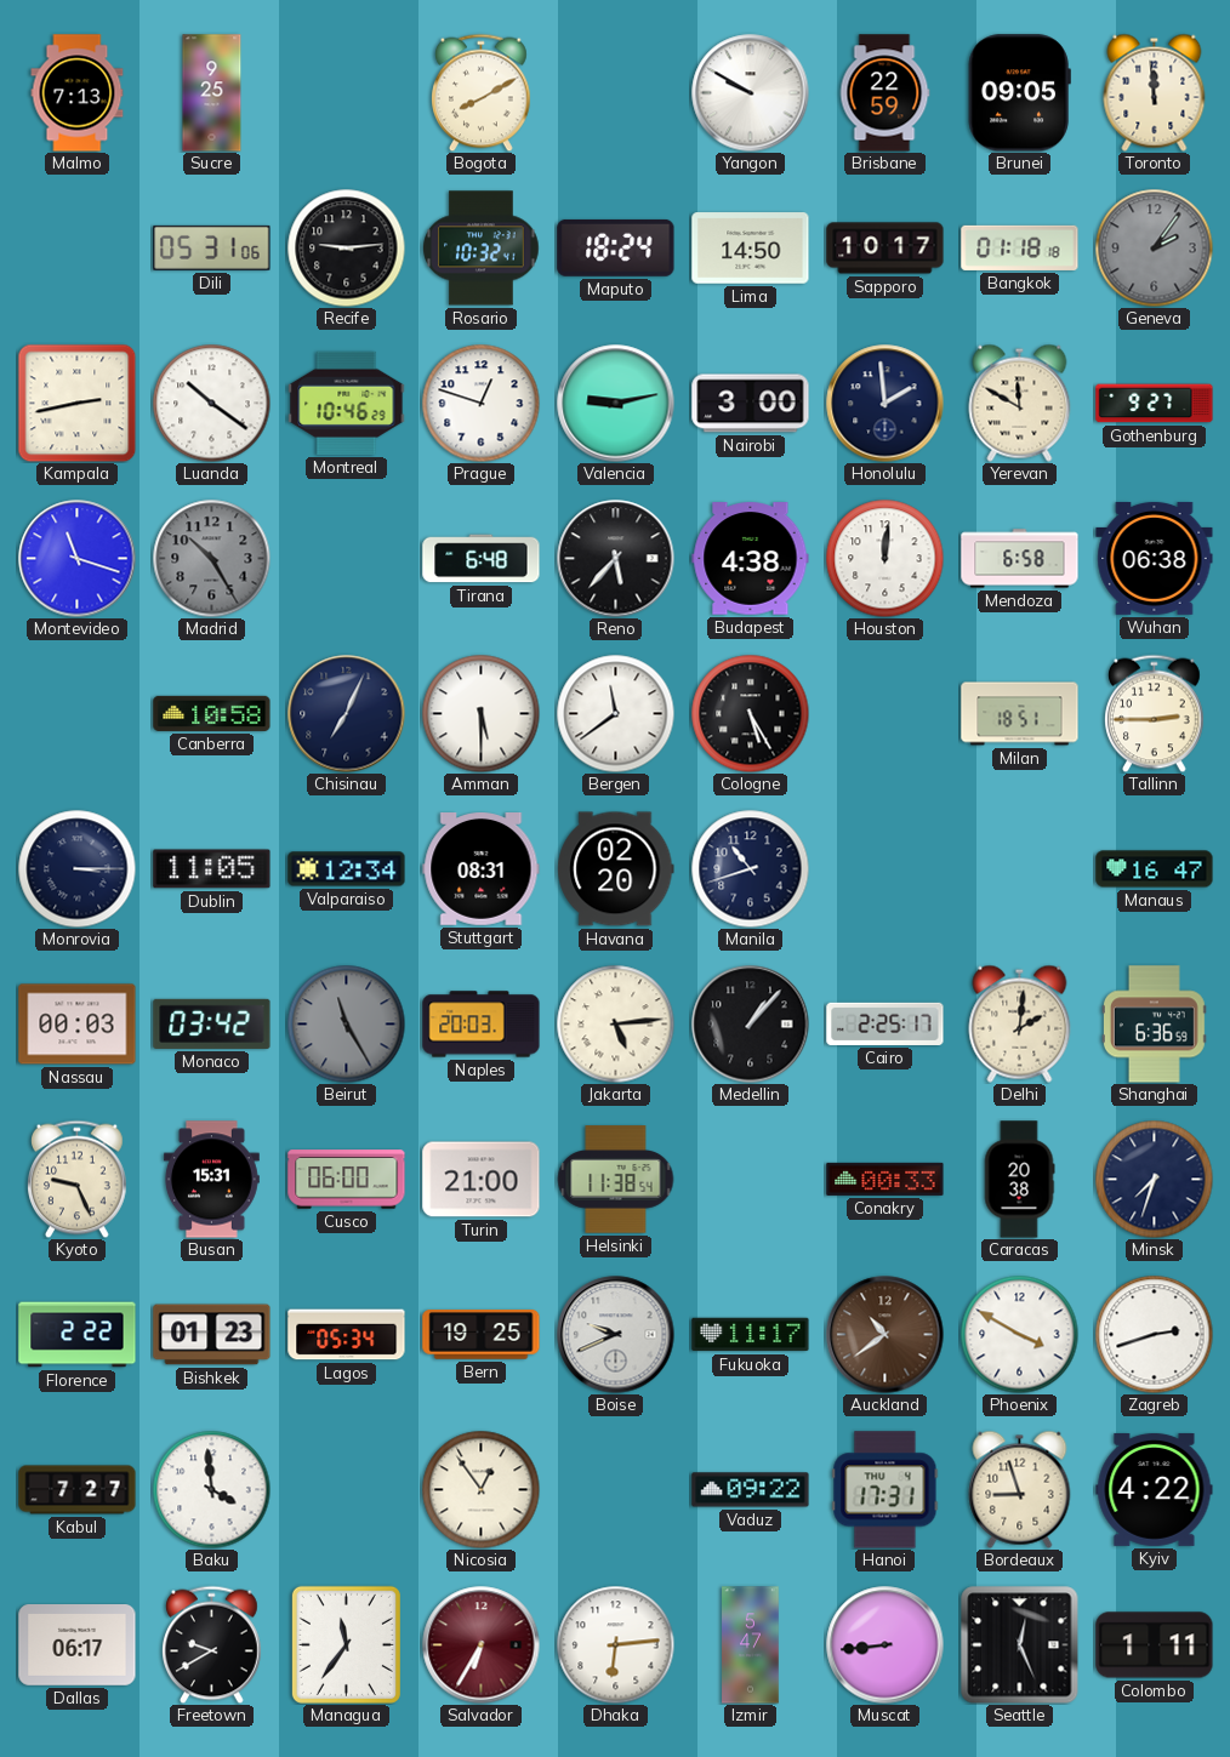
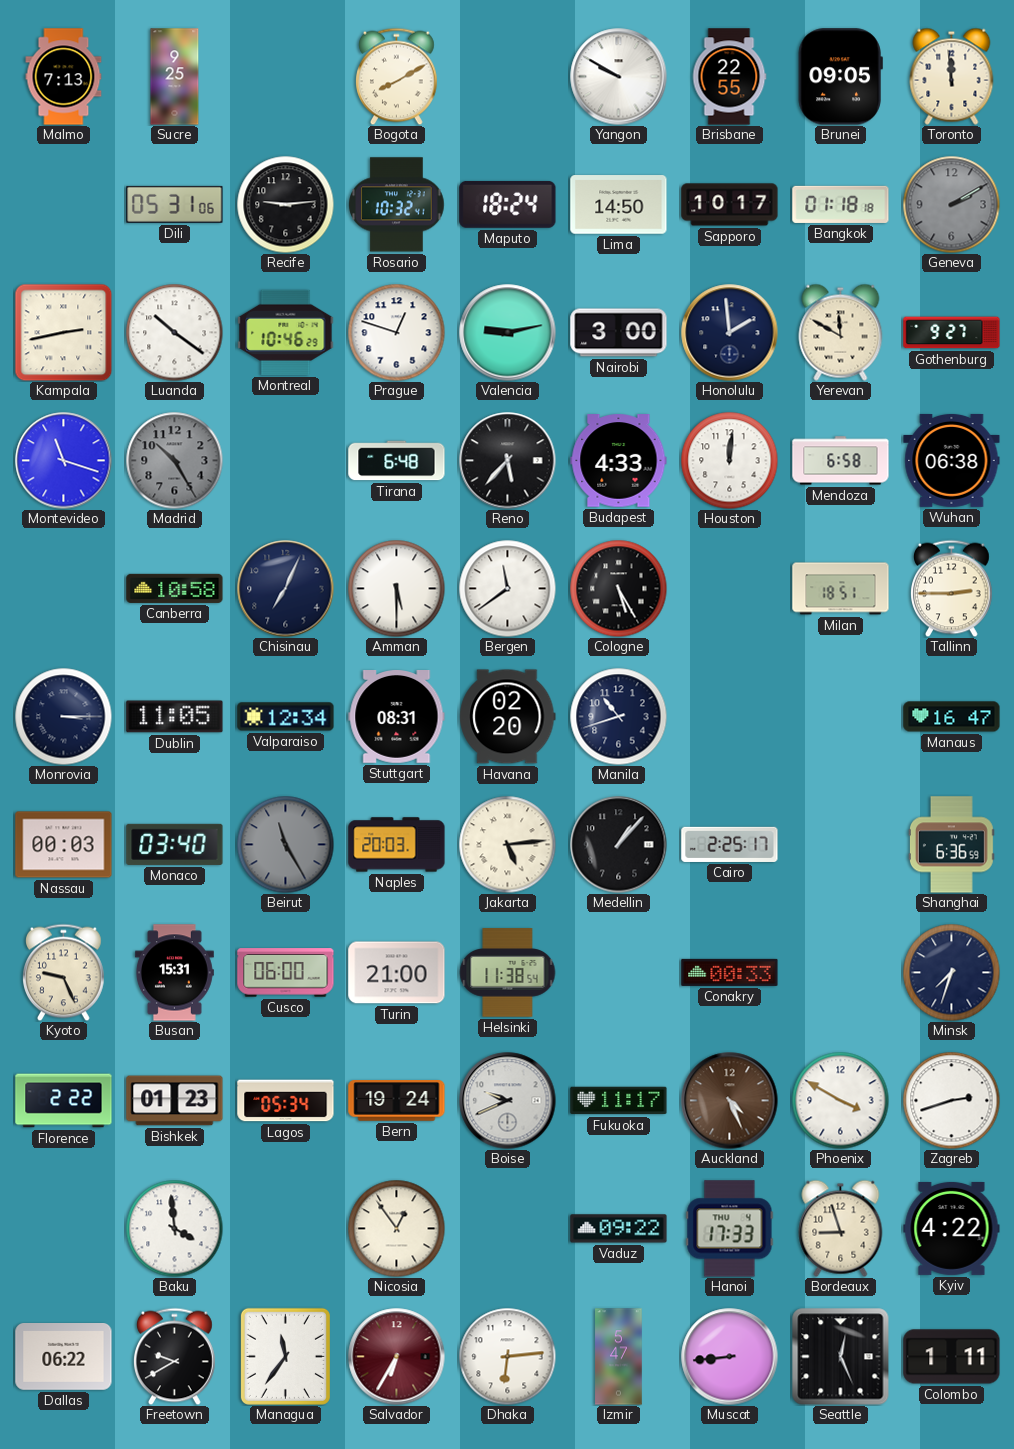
Brisbane: 22:59 -> 22:55
Geneva: 2:06 -> 2:10
Budapest: 4:38 -> 4:33
Monaco: 03:42 -> 03:40
Delhi: 2:01 -> none
Caracas: 20:38 -> none
Bern: 19:25 -> 19:24
Auckland: 10:39 -> 4:26
Kabul: 7:27 -> none
Hanoi: 17:31 -> 17:33
Dallas: 06:17 -> 06:22
